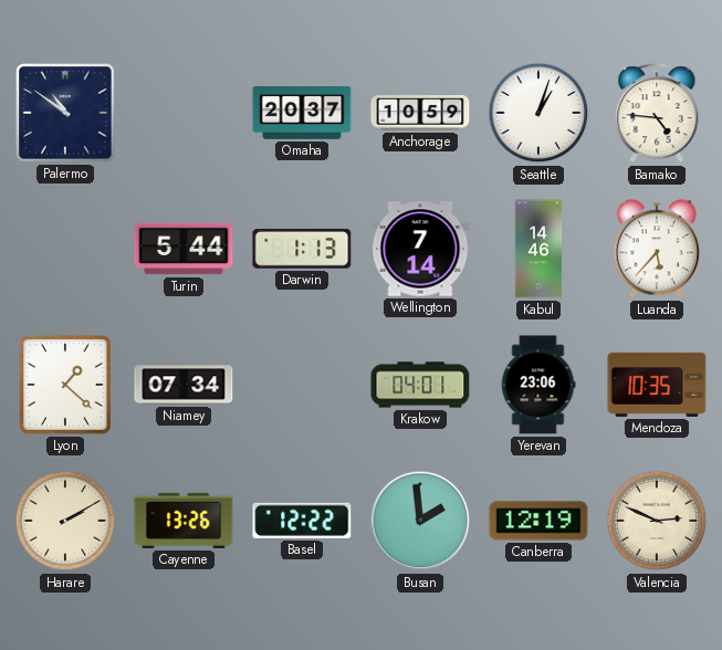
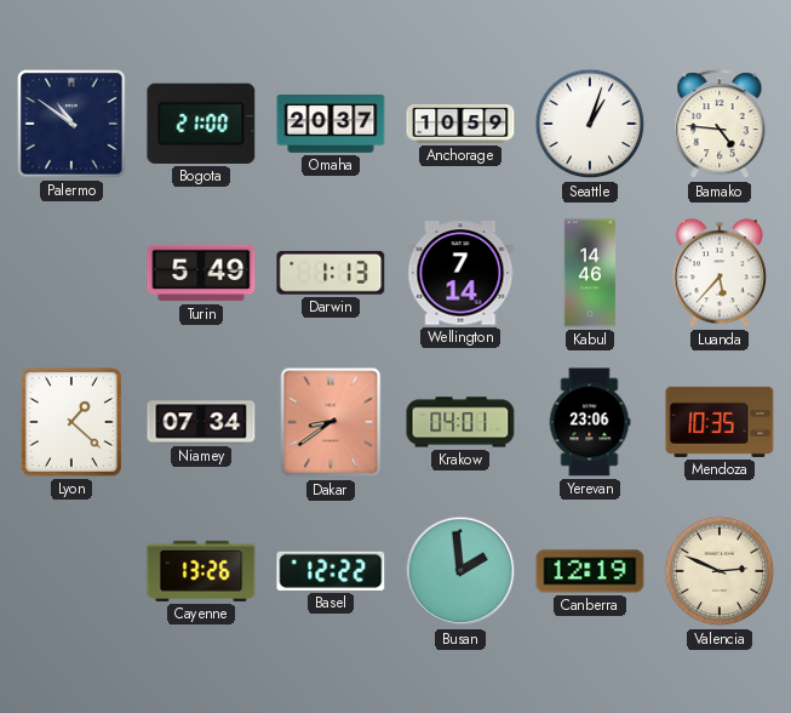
Bogota: none -> 21:00
Turin: 5:44 -> 5:49
Dakar: none -> 8:39
Harare: 2:10 -> none
